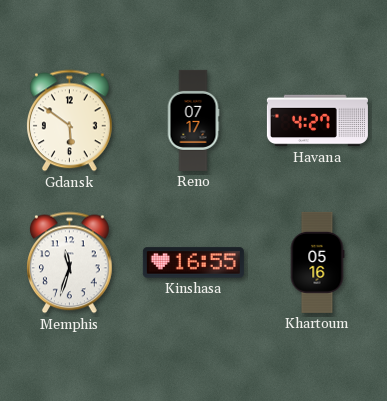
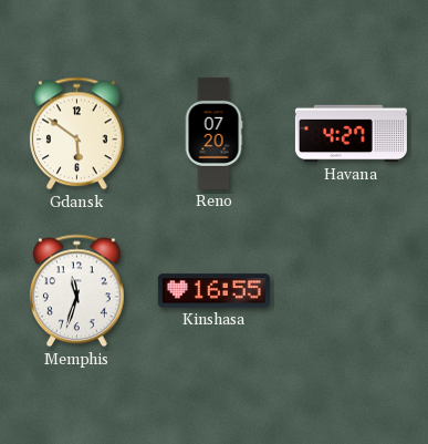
Reno: 07:17 -> 07:20
Khartoum: 05:16 -> none
